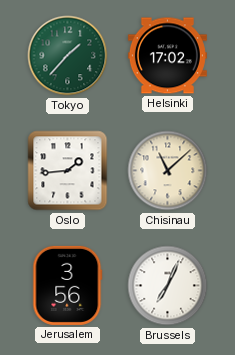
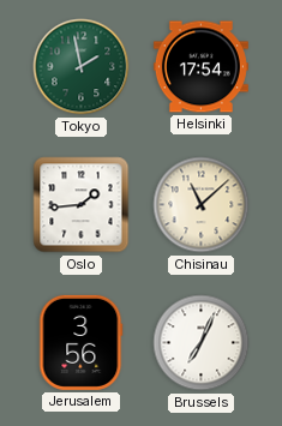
Tokyo: 1:37 -> 1:58
Helsinki: 17:02 -> 17:54
